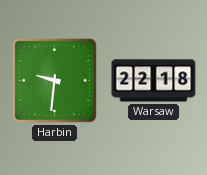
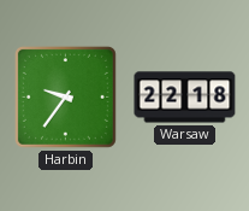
Harbin: 9:31 -> 9:36
